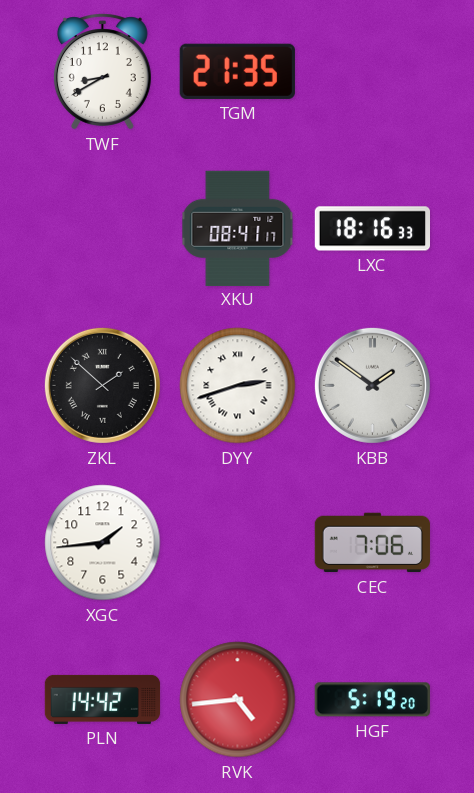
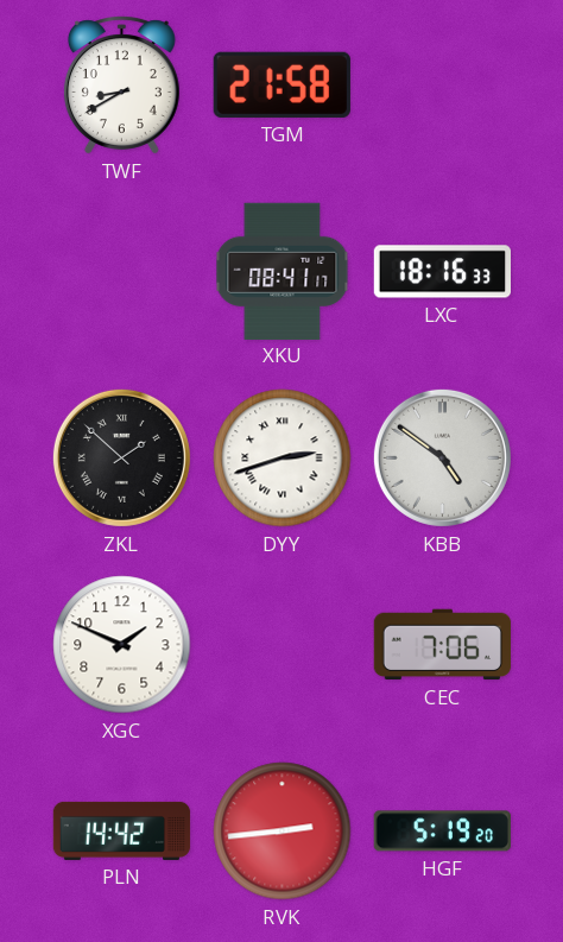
TGM: 21:35 -> 21:58
KBB: 1:51 -> 4:51
XGC: 1:44 -> 1:49
RVK: 4:44 -> 2:44
